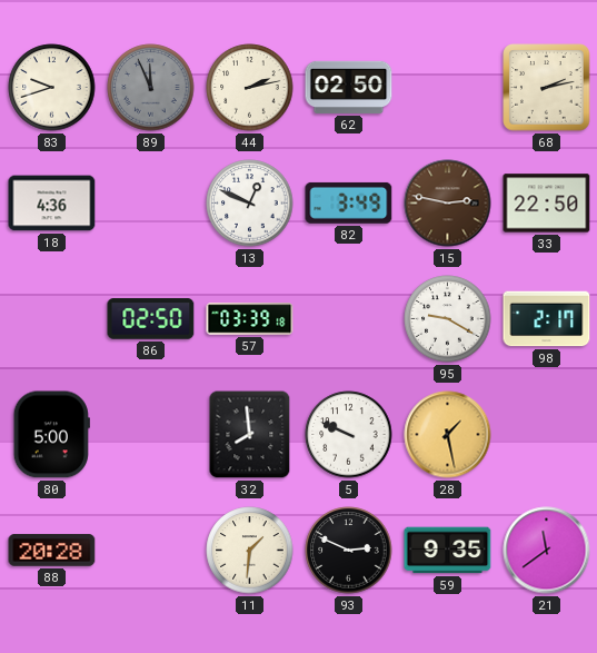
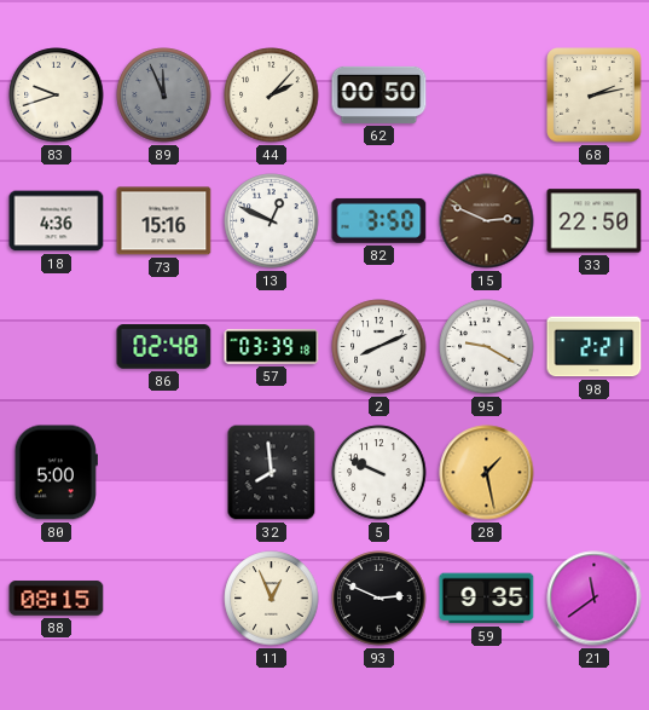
44: 2:13 -> 2:07
62: 02:50 -> 00:50
73: none -> 15:16
82: 3:49 -> 3:50
15: 2:47 -> 2:49
86: 02:50 -> 02:48
2: none -> 8:11
98: 2:17 -> 2:21
88: 20:28 -> 08:15
11: 1:31 -> 12:56
